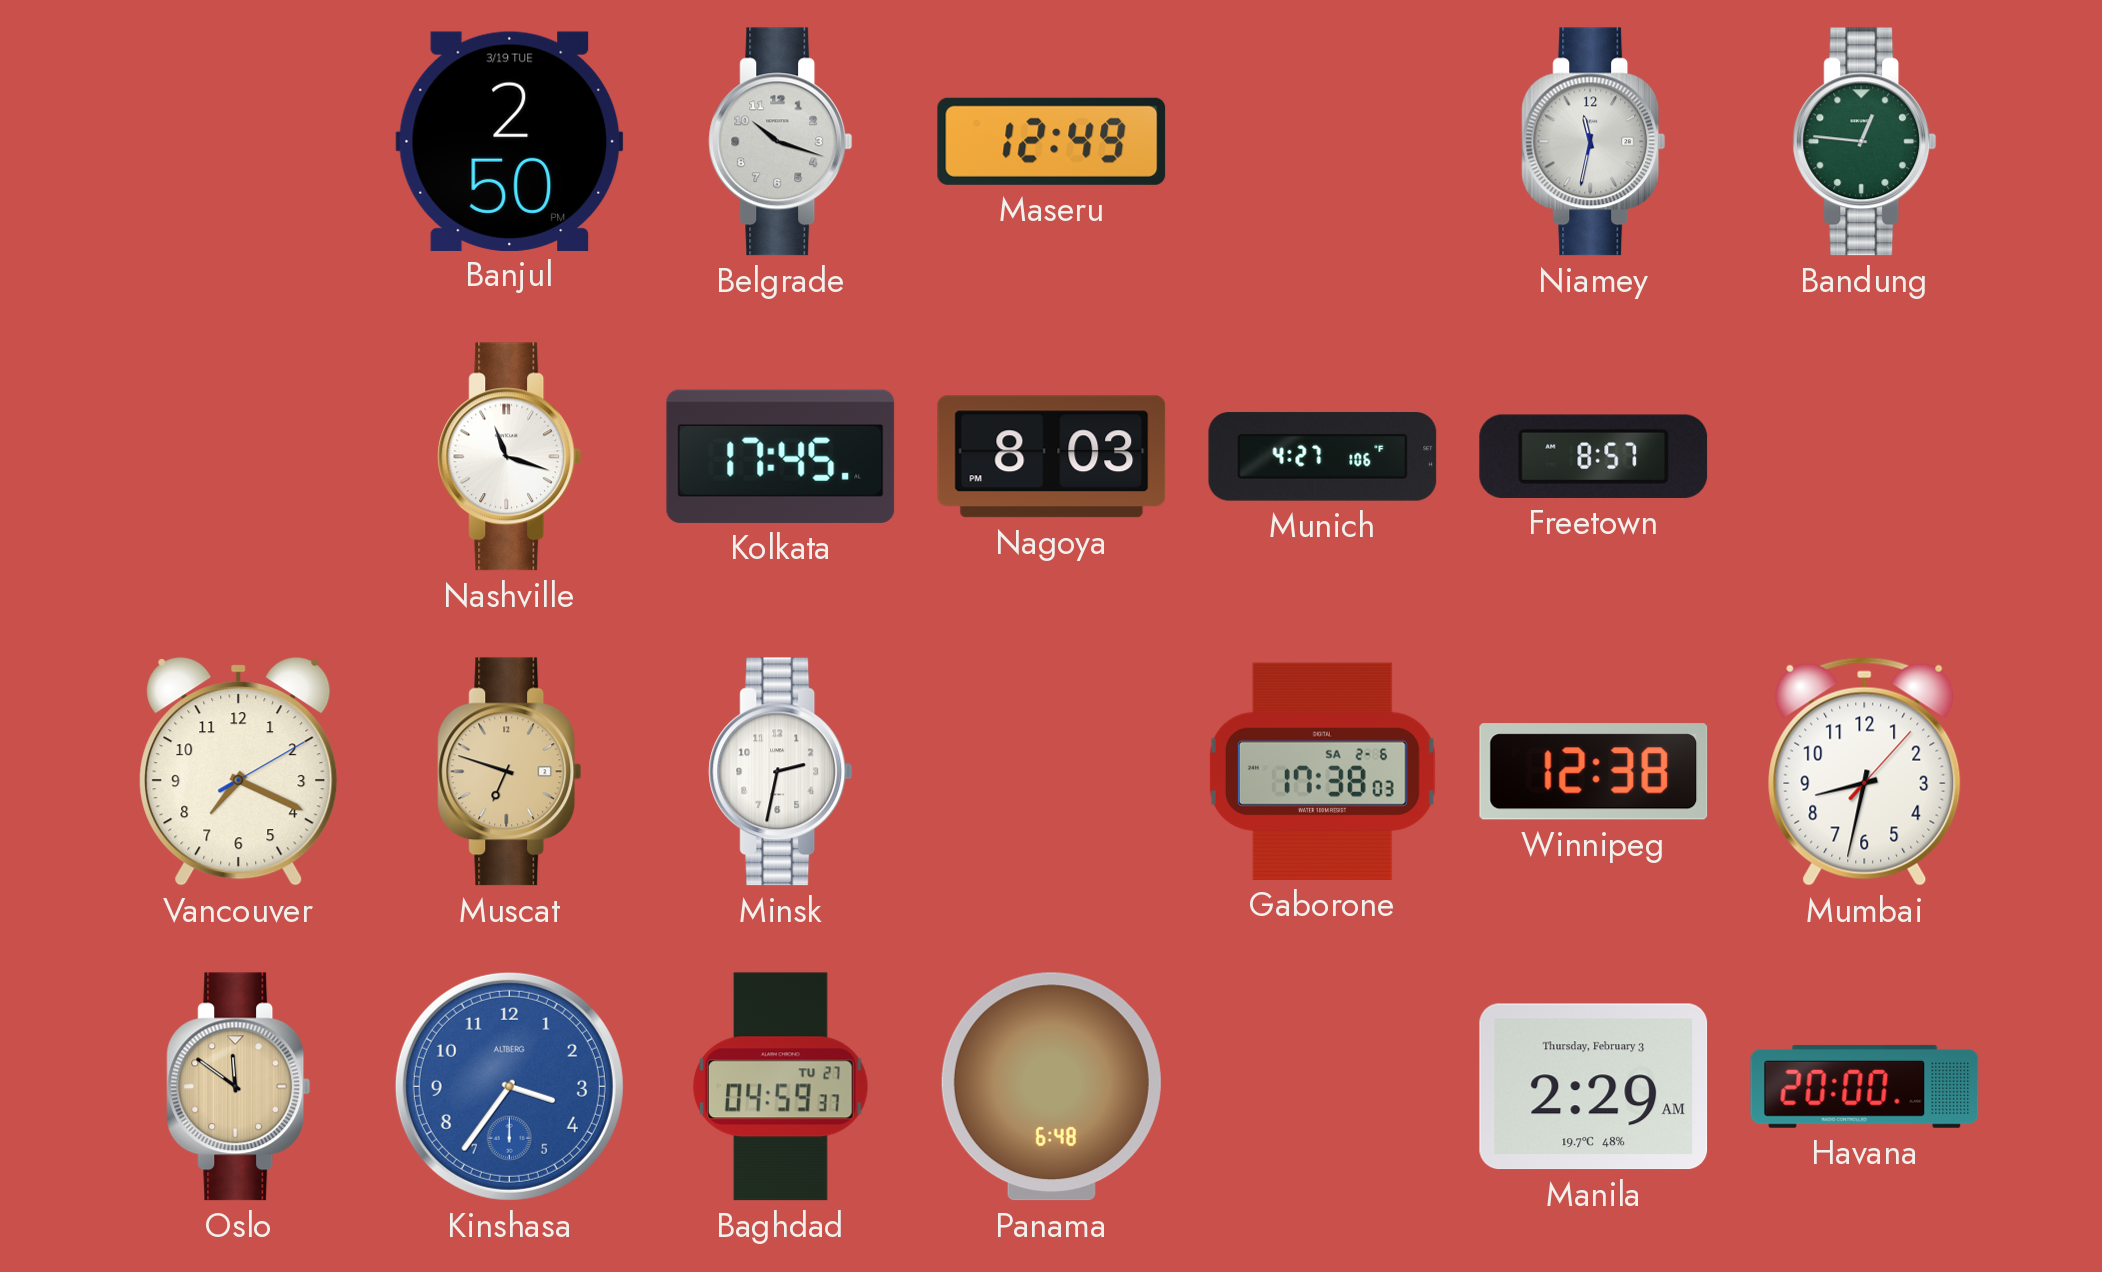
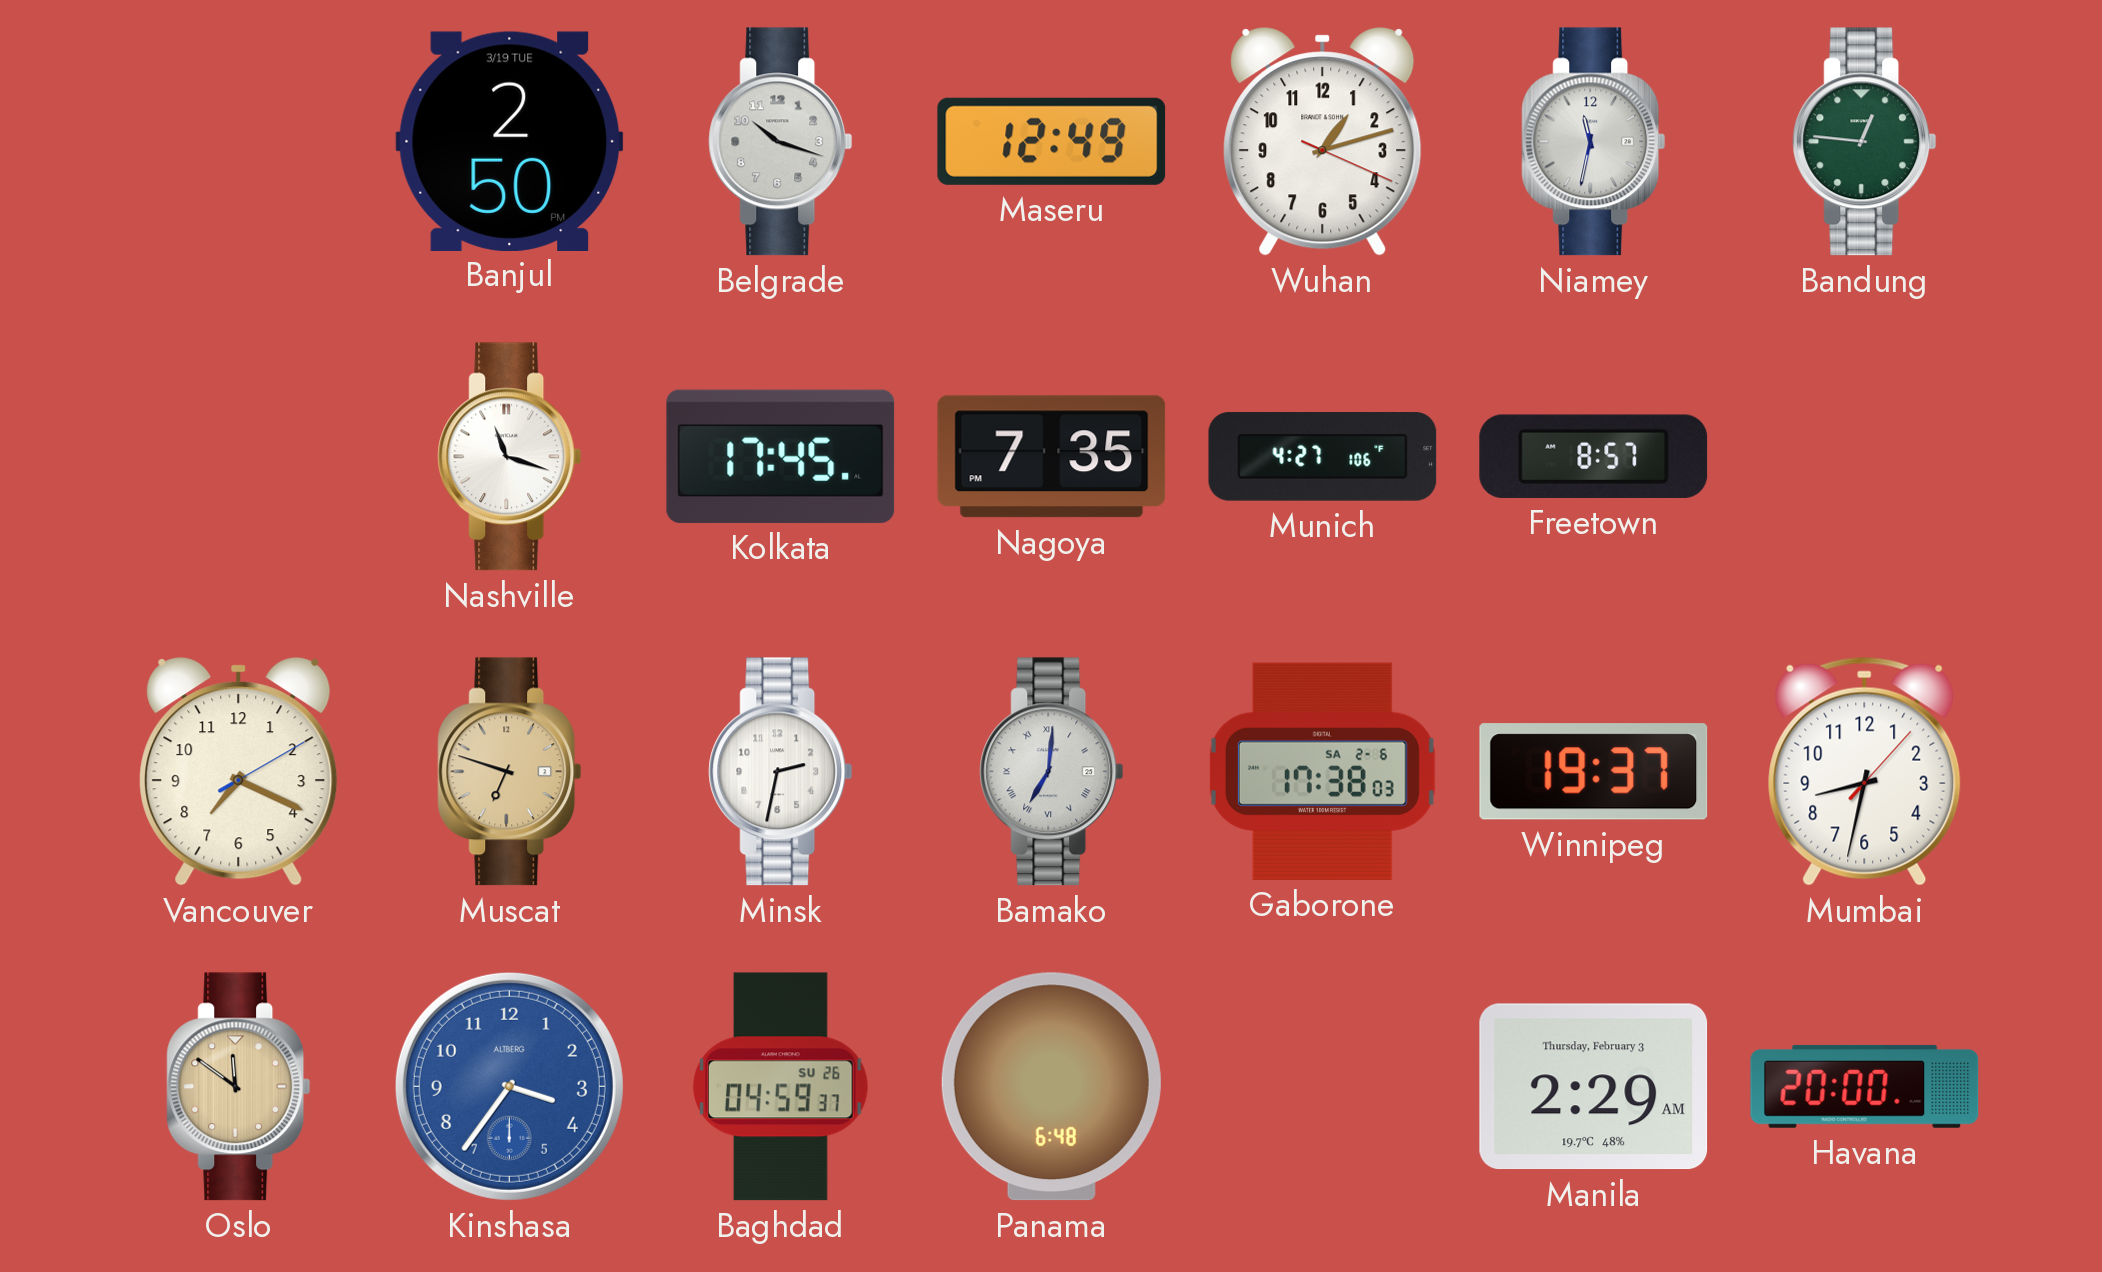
Wuhan: none -> 1:12
Nagoya: 8:03 -> 7:35
Bamako: none -> 7:01
Winnipeg: 12:38 -> 19:37
Baghdad date: TU 27 -> SU 26
